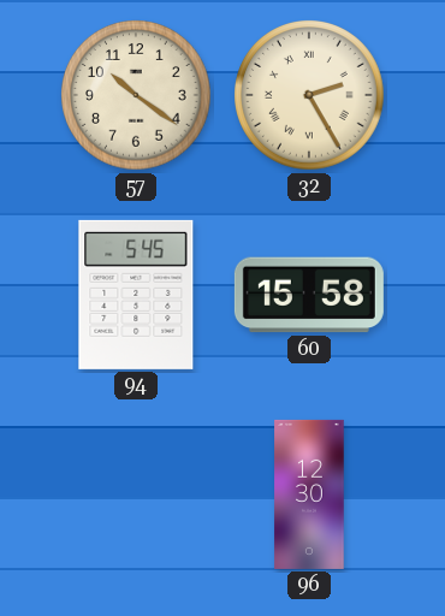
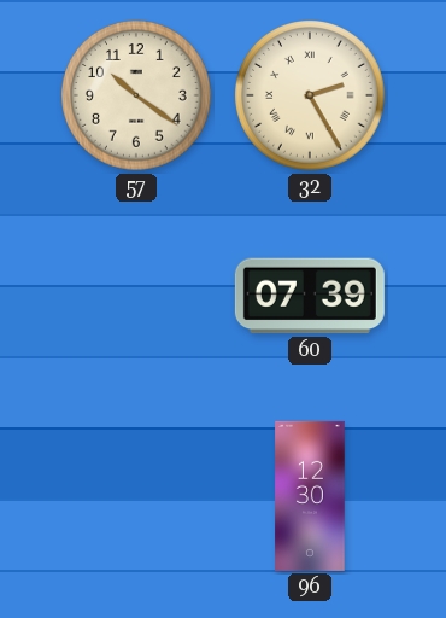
94: 5:45 -> none
60: 15:58 -> 07:39
